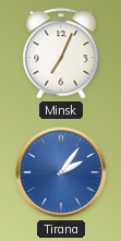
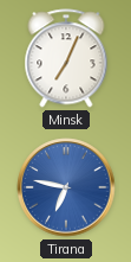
Tirana: 2:06 -> 6:47
